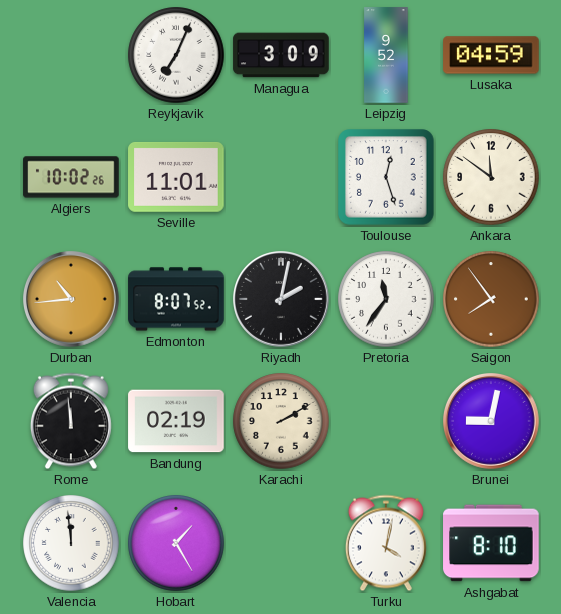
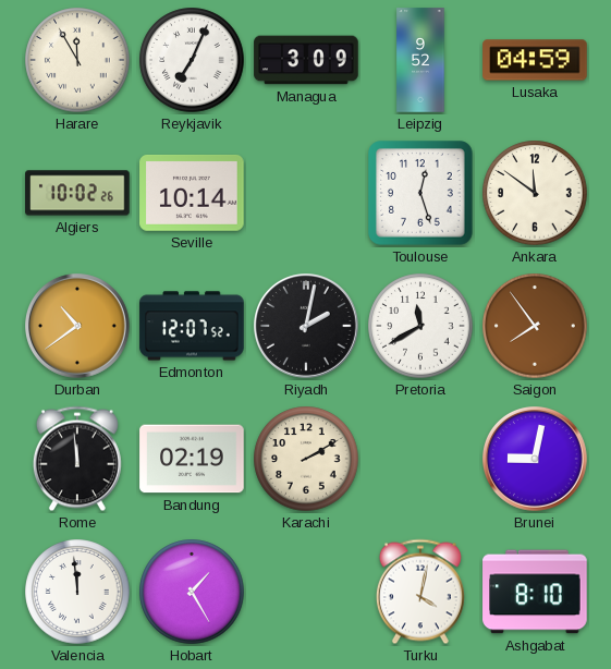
Harare: none -> 11:55
Seville: 11:01 -> 10:14
Durban: 10:44 -> 10:39
Edmonton: 8:07 -> 12:07
Pretoria: 11:36 -> 11:40
